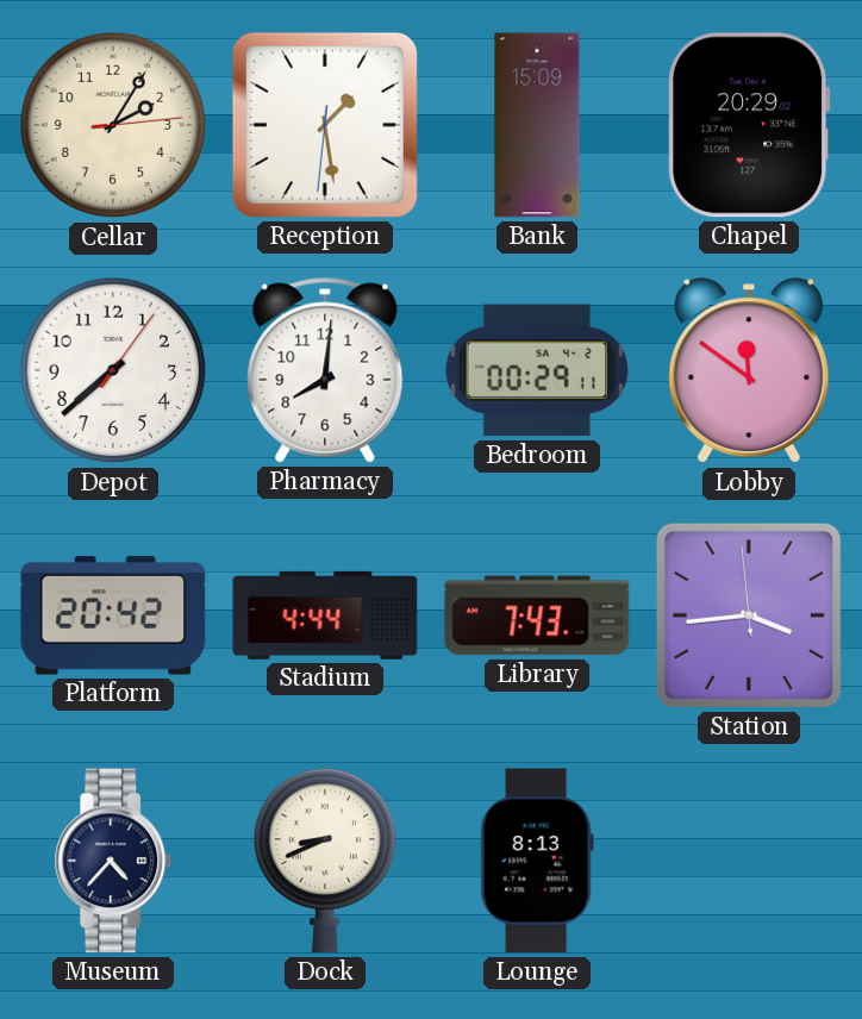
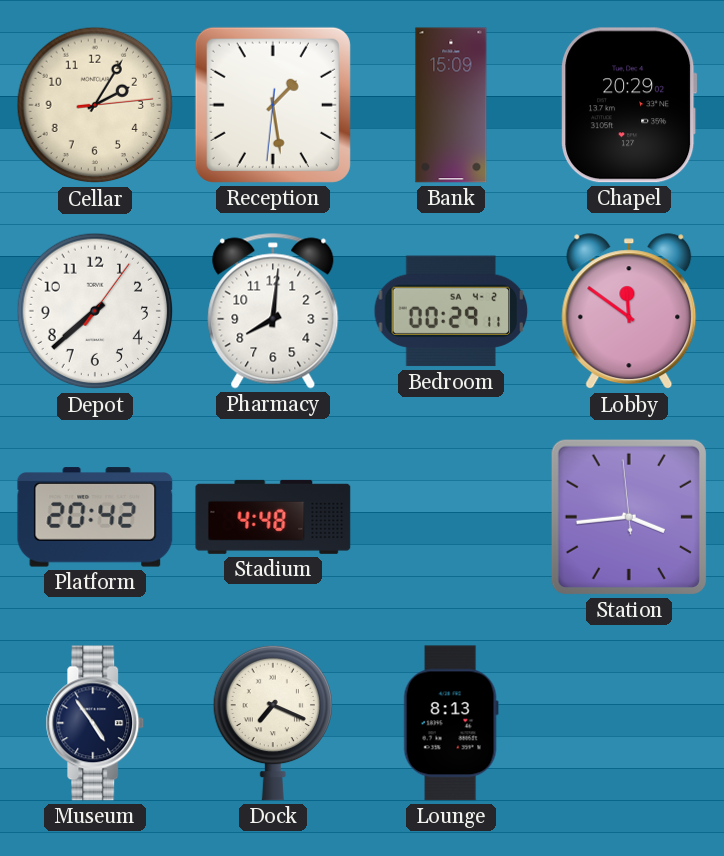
Stadium: 4:44 -> 4:48
Library: 7:43 -> none
Museum: 4:37 -> 4:54
Dock: 8:41 -> 7:19
